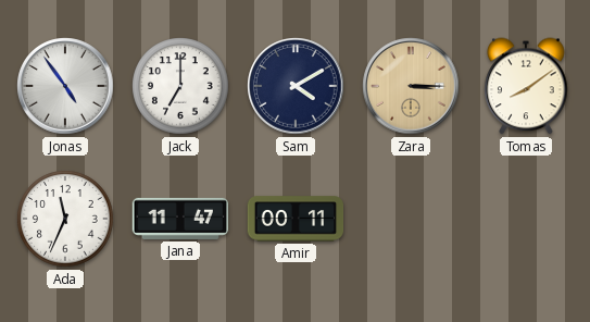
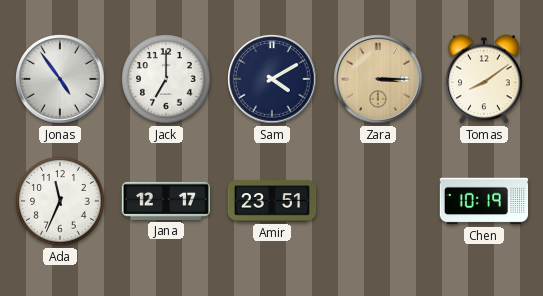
Jana: 11:47 -> 12:17
Amir: 00:11 -> 23:51
Chen: none -> 10:19
